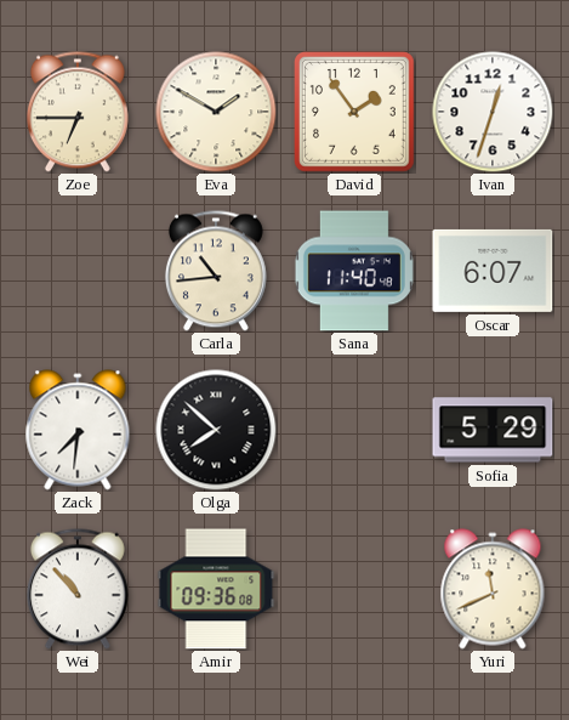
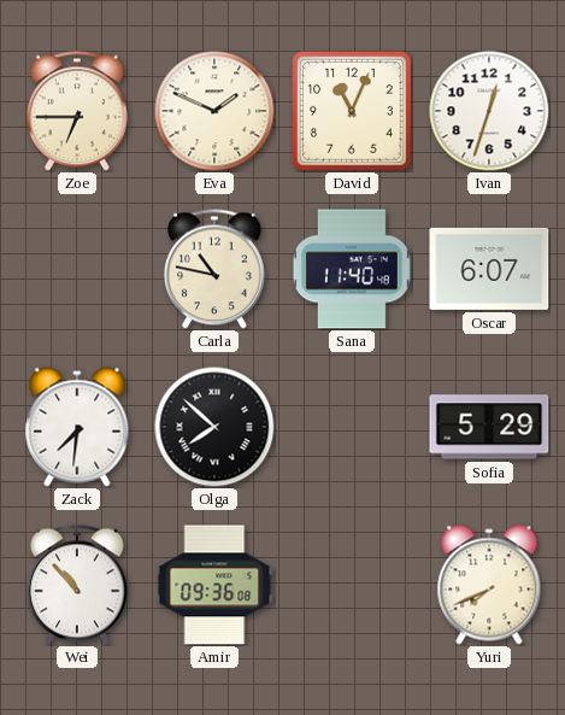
Eva: 1:50 -> 1:49
David: 1:54 -> 11:04
Carla: 10:44 -> 10:47
Yuri: 11:41 -> 7:41
